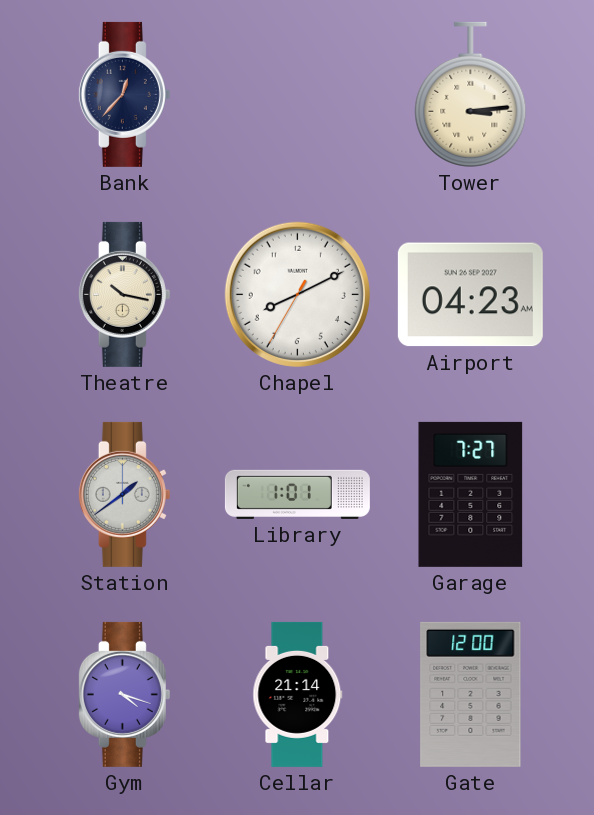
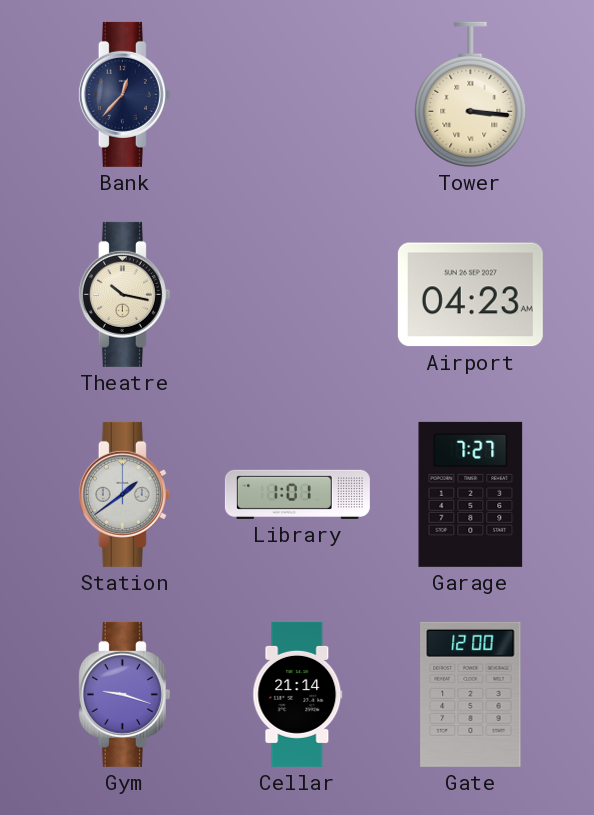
Tower: 3:14 -> 3:16
Chapel: 8:10 -> none
Gym: 4:18 -> 9:18
